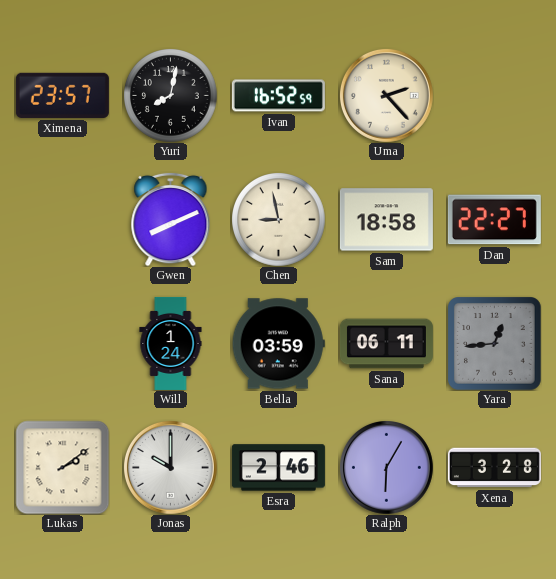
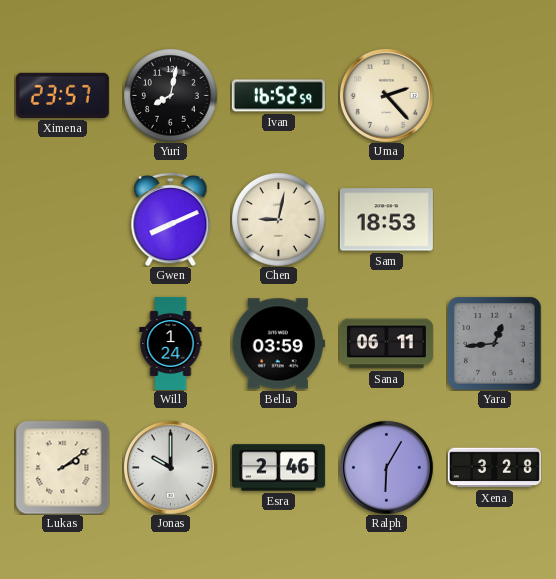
Chen: 8:58 -> 9:02
Sam: 18:58 -> 18:53
Dan: 22:27 -> none
